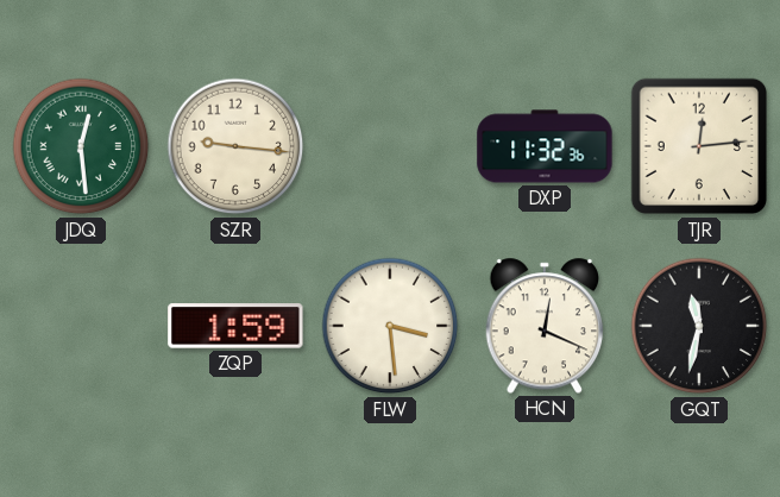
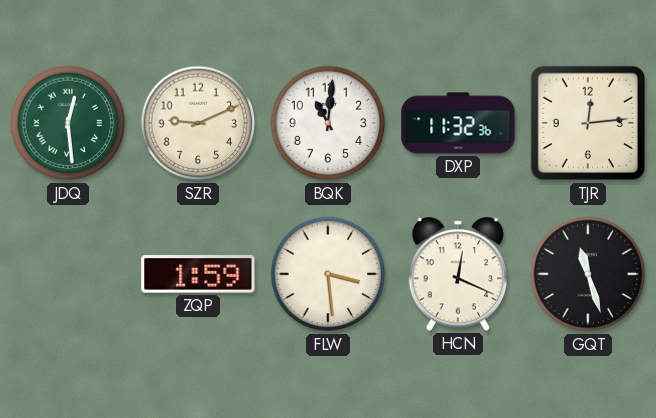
SZR: 9:16 -> 9:11
BQK: none -> 11:01
GQT: 11:32 -> 11:27
